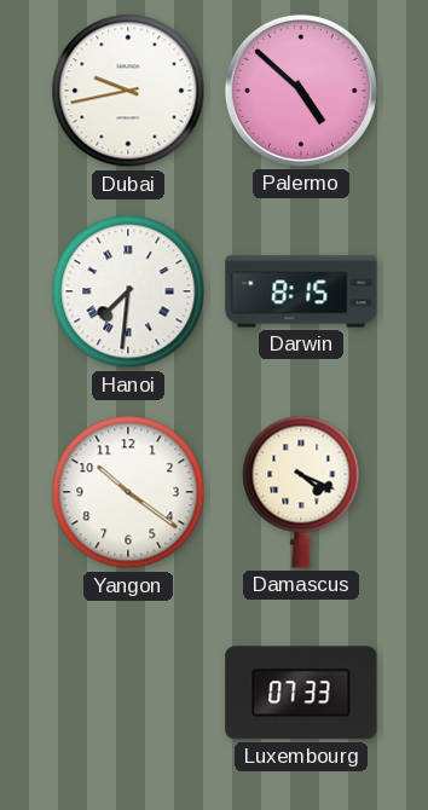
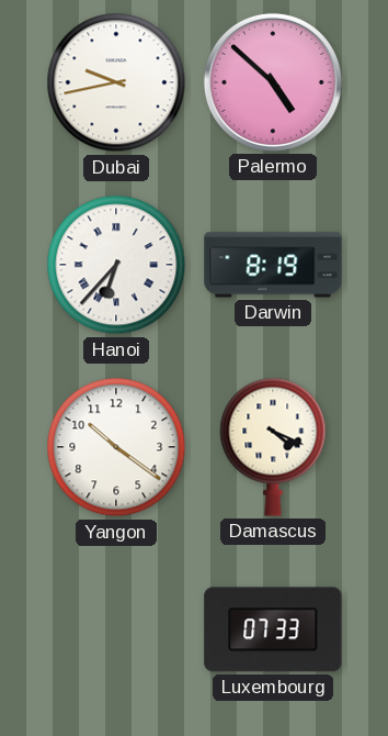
Hanoi: 7:31 -> 6:37
Darwin: 8:15 -> 8:19
